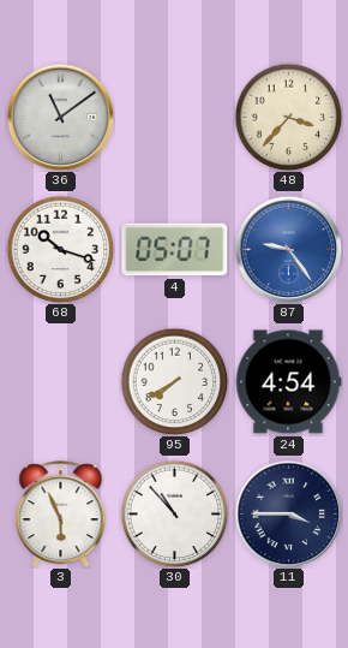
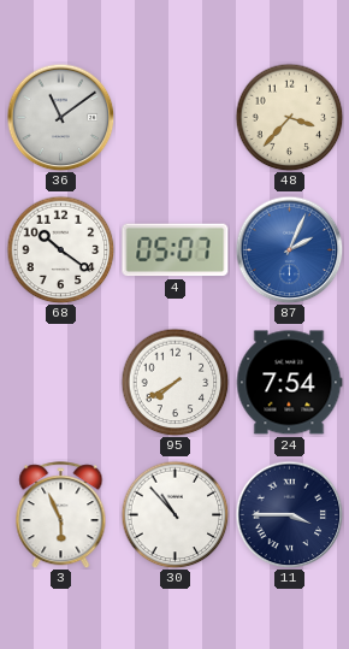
68: 10:18 -> 10:21
87: 9:24 -> 2:04
24: 4:54 -> 7:54
